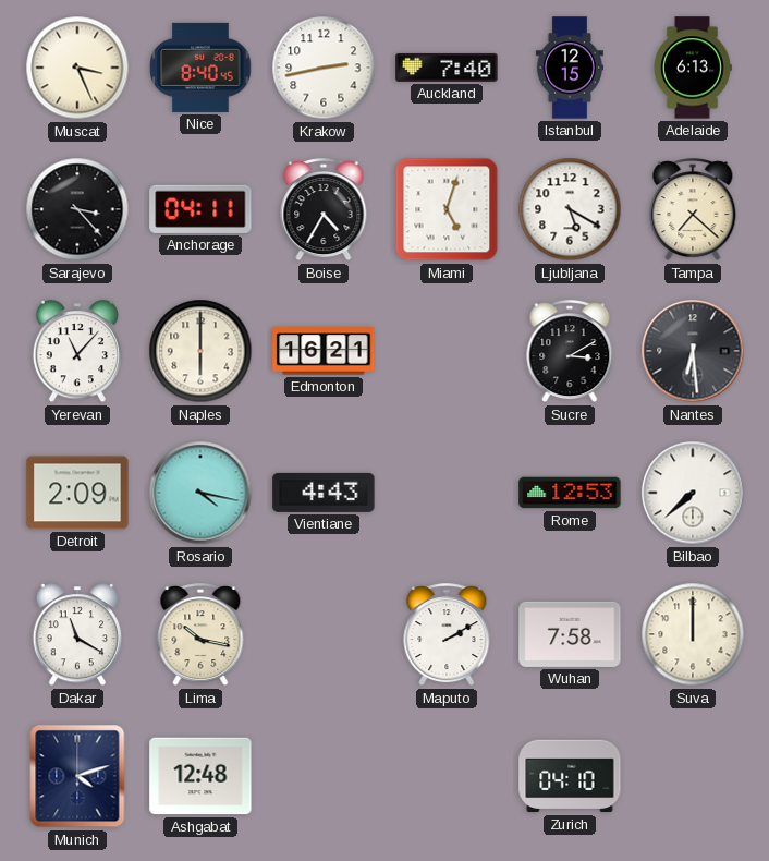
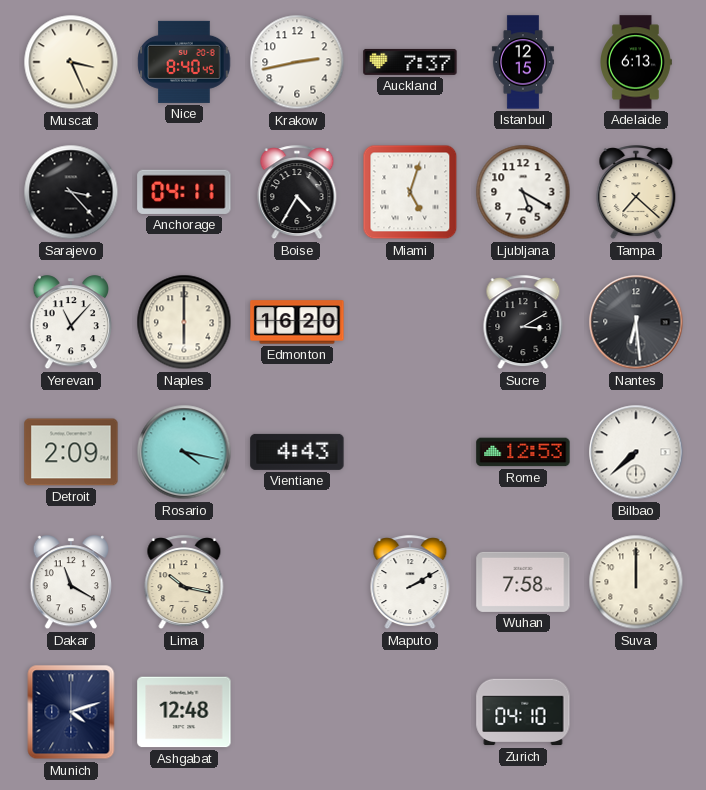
Auckland: 7:40 -> 7:37
Edmonton: 16:21 -> 16:20
